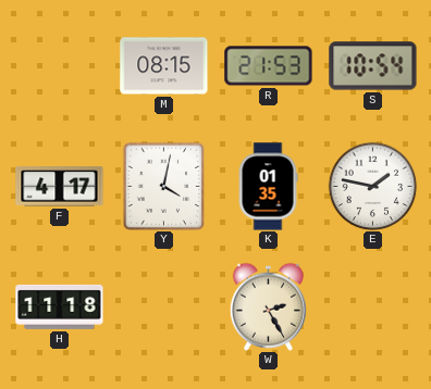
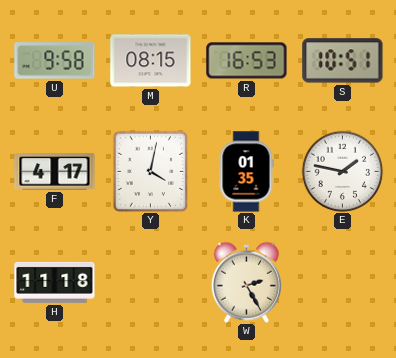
U: none -> 9:58
R: 21:53 -> 16:53
S: 10:54 -> 10:51
